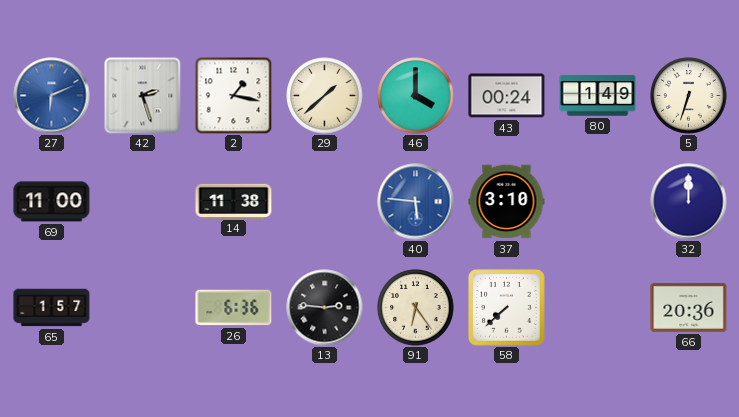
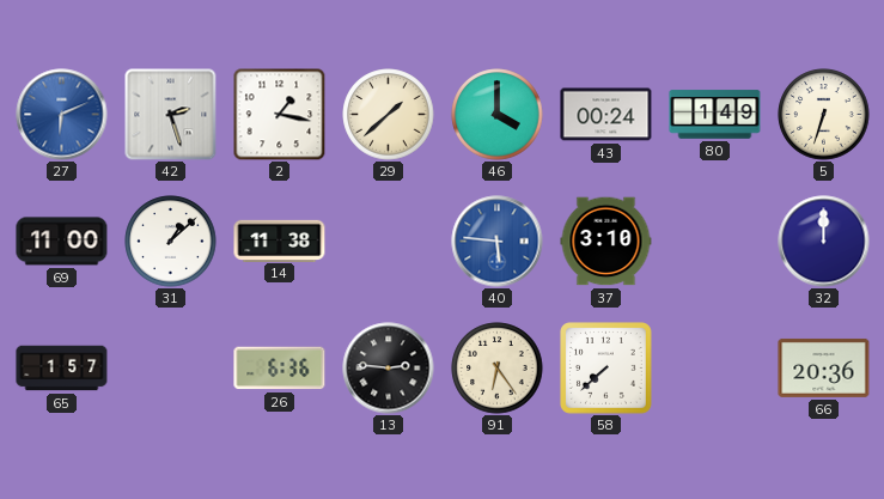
31: none -> 1:08
